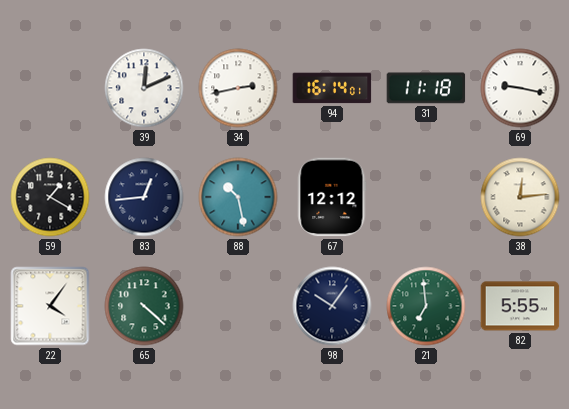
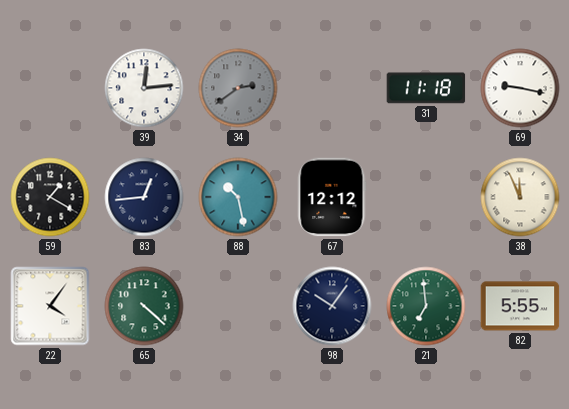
39: 12:11 -> 12:14
34: 2:43 -> 2:39
34 dial: white -> grey
94: 16:14 -> none
38: 12:14 -> 11:56
